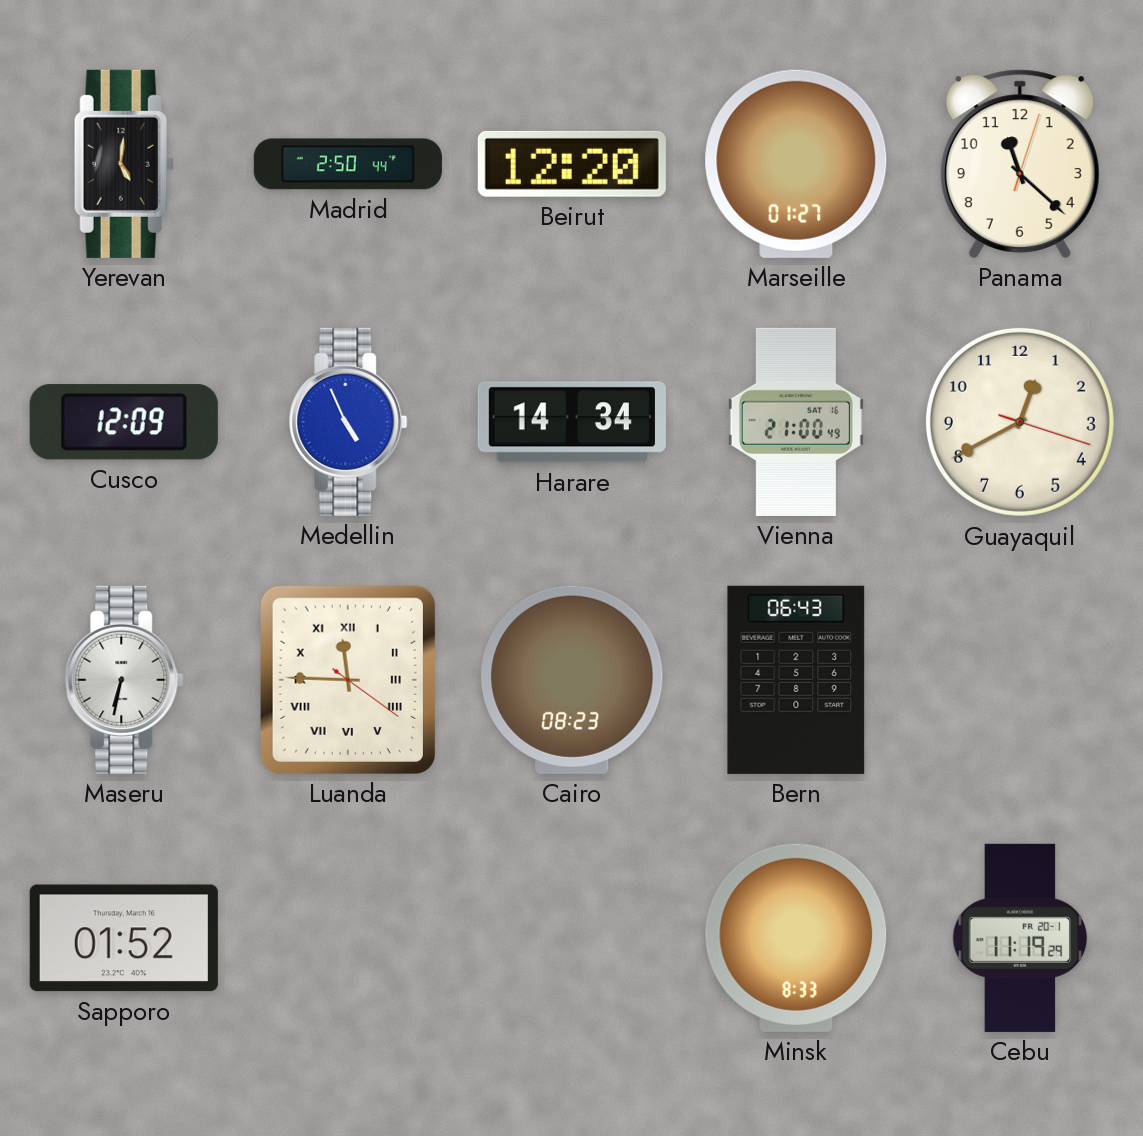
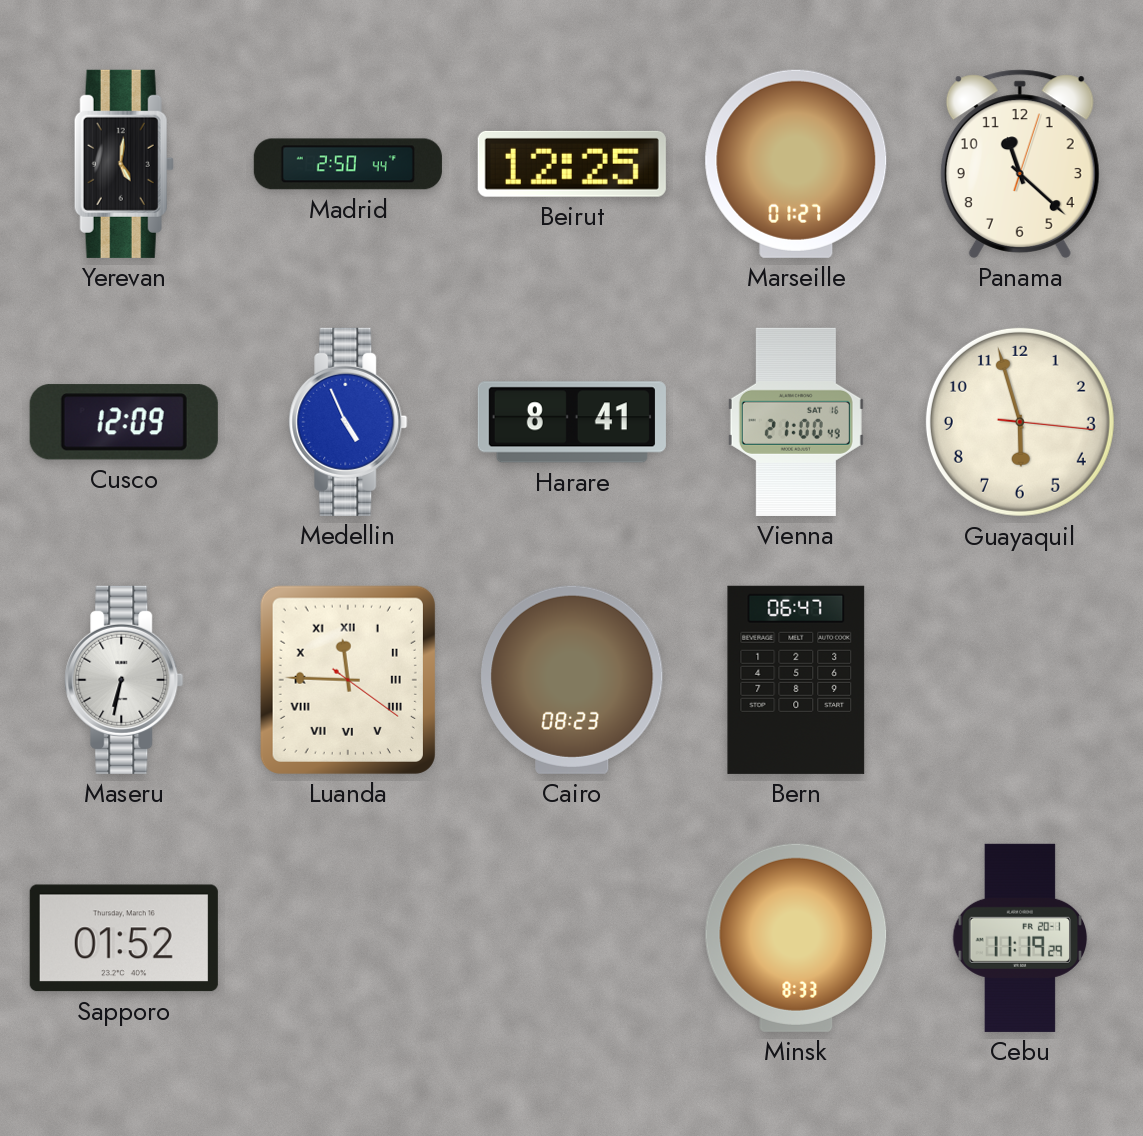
Beirut: 12:20 -> 12:25
Harare: 14:34 -> 8:41
Guayaquil: 12:40 -> 5:57
Bern: 06:43 -> 06:47
